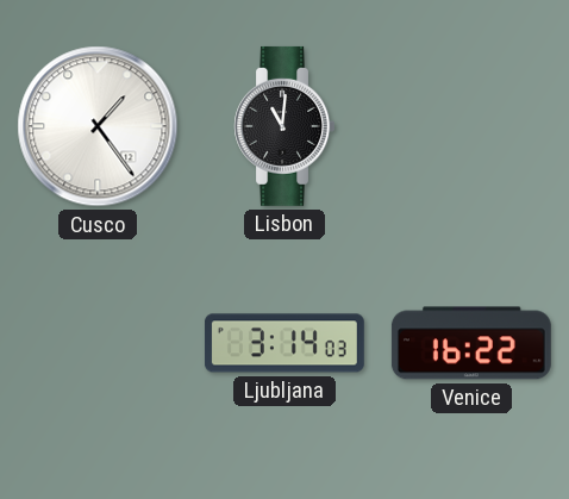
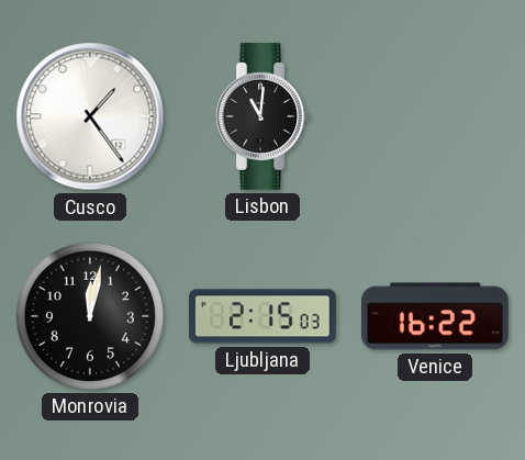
Monrovia: none -> 12:02
Ljubljana: 3:14 -> 2:15
